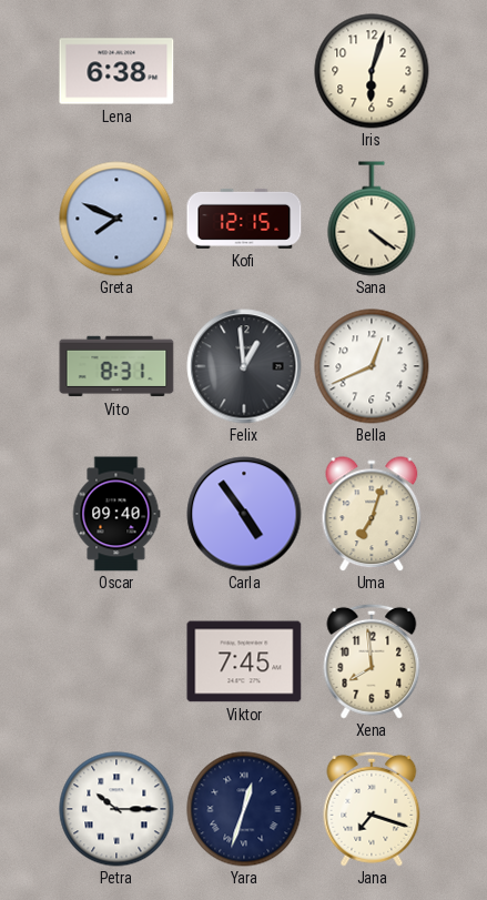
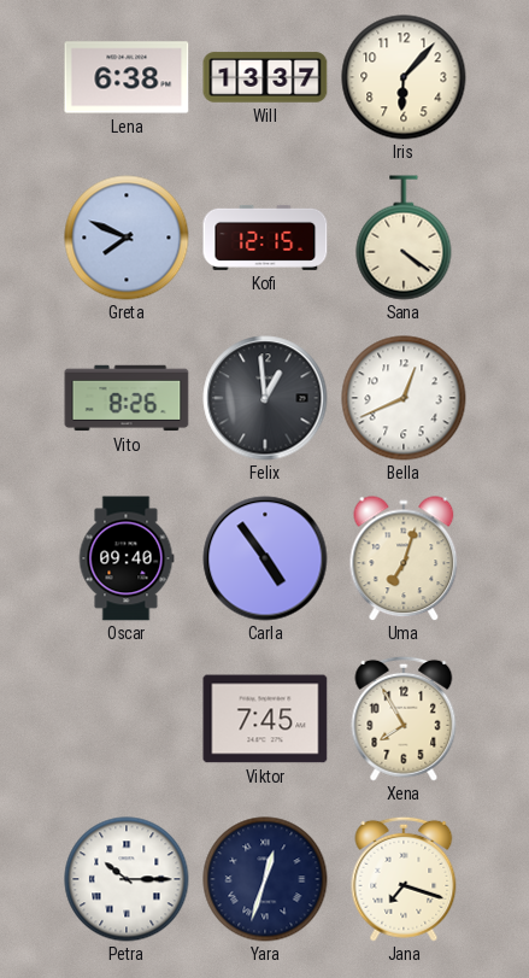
Will: none -> 13:37
Iris: 6:03 -> 6:07
Vito: 8:31 -> 8:26
Xena: 7:59 -> 7:55
